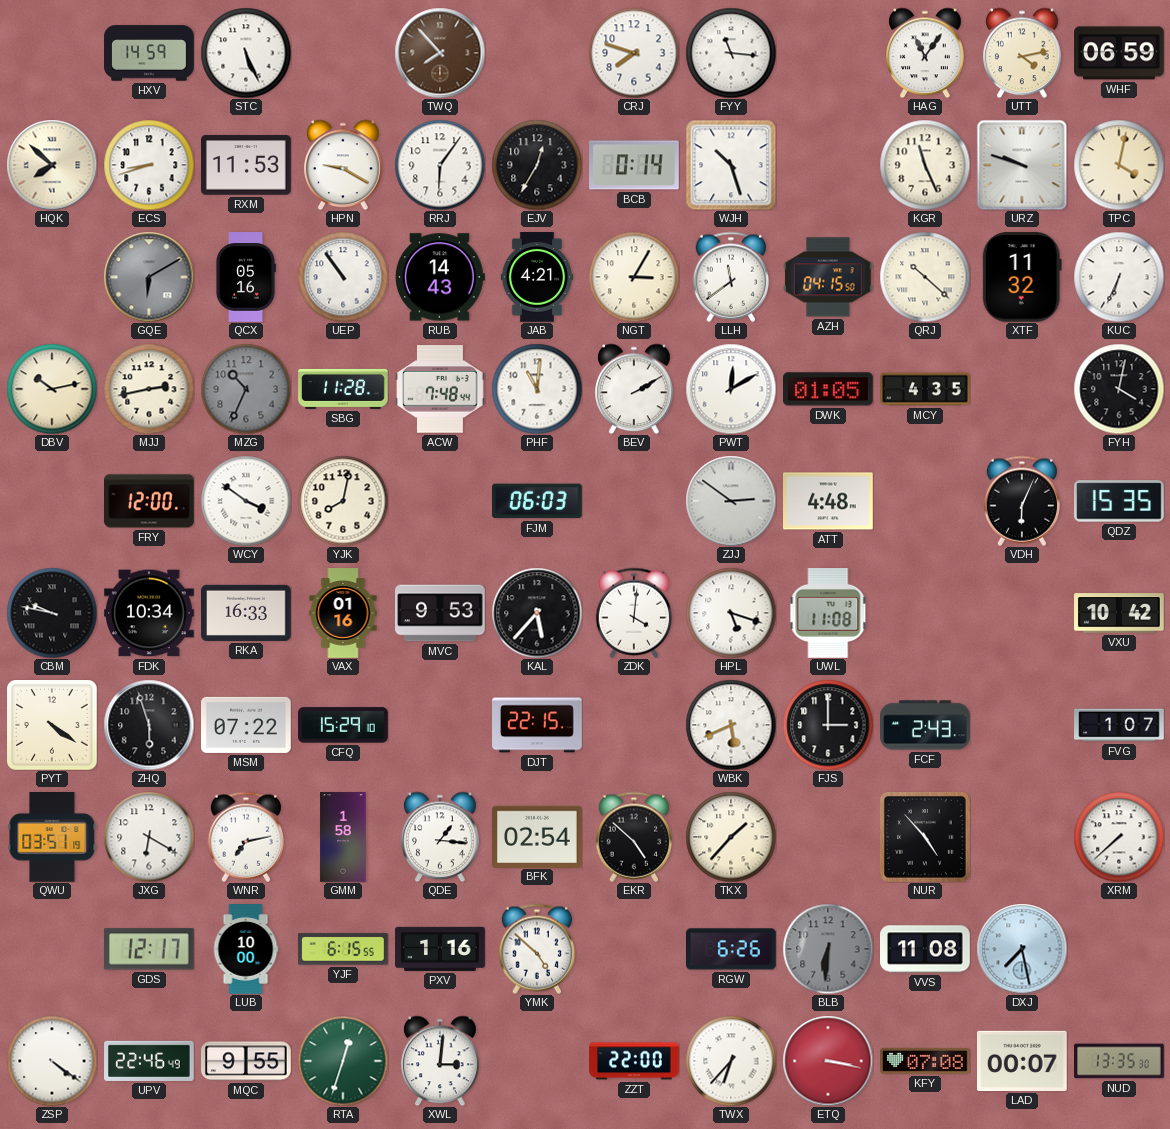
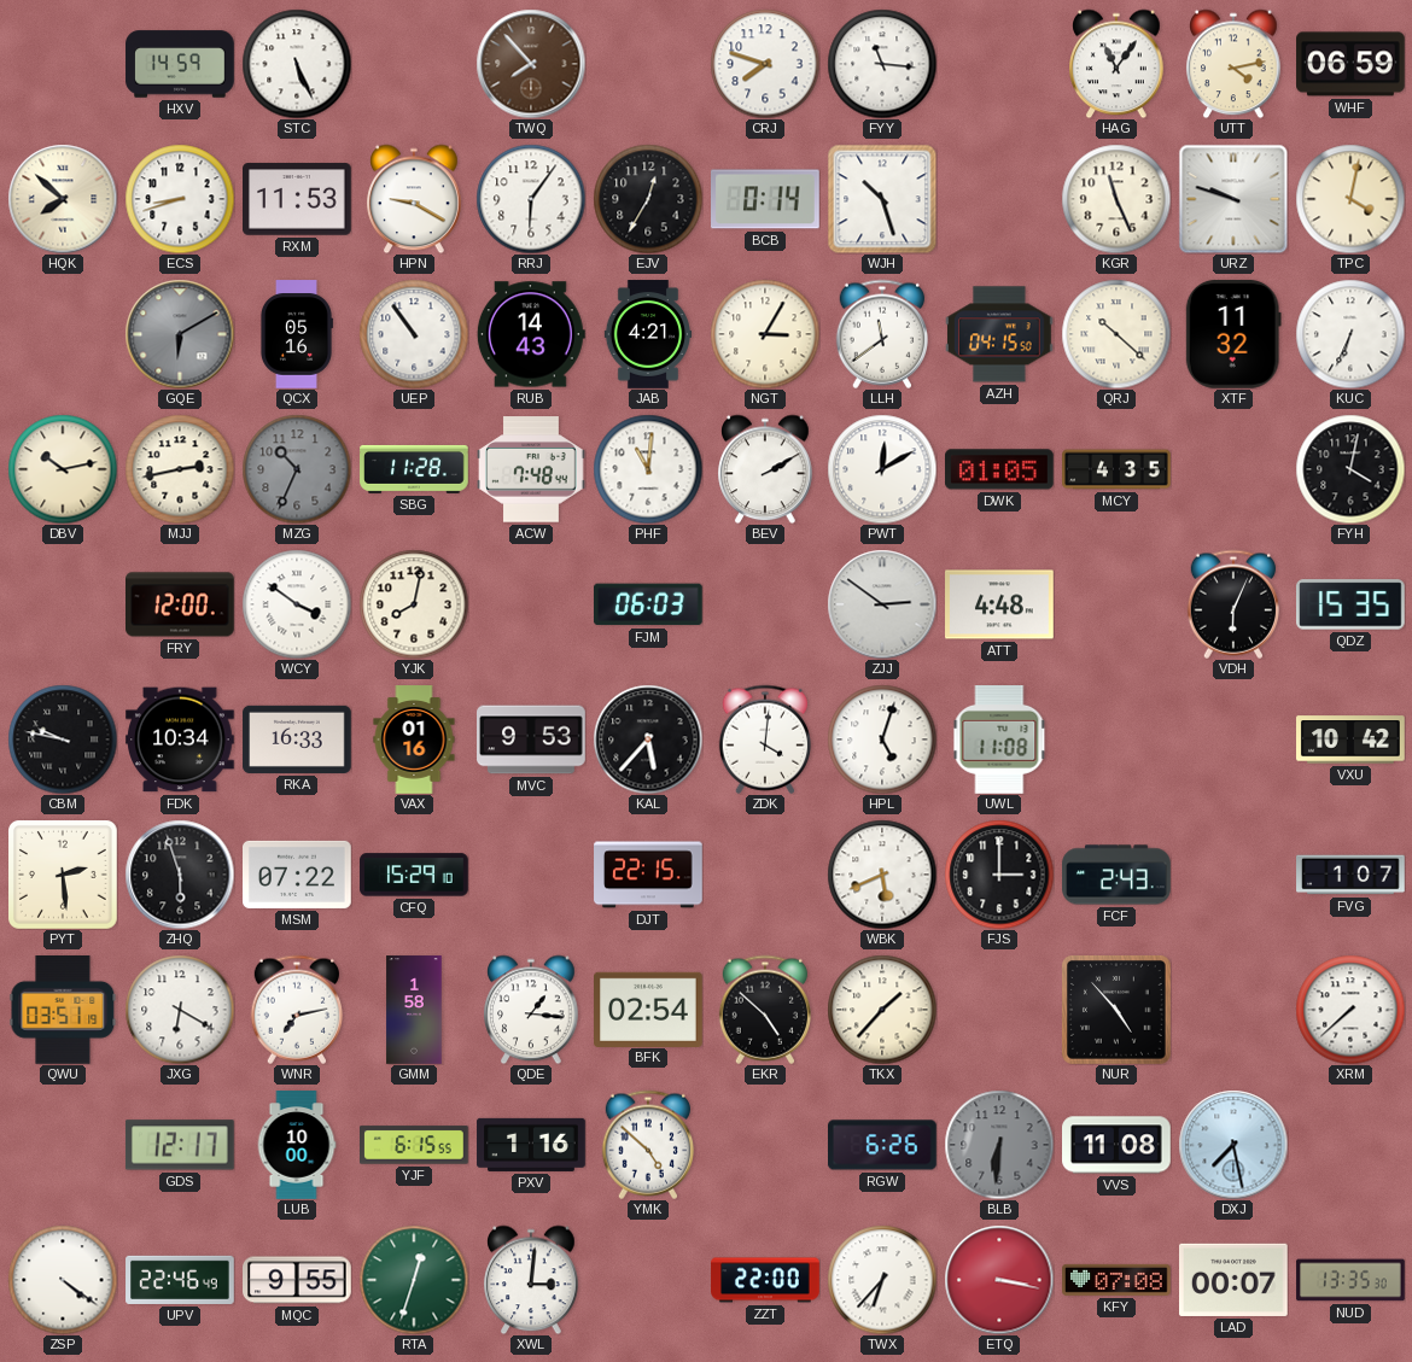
HPL: 5:18 -> 5:03
PYT: 4:21 -> 2:29
